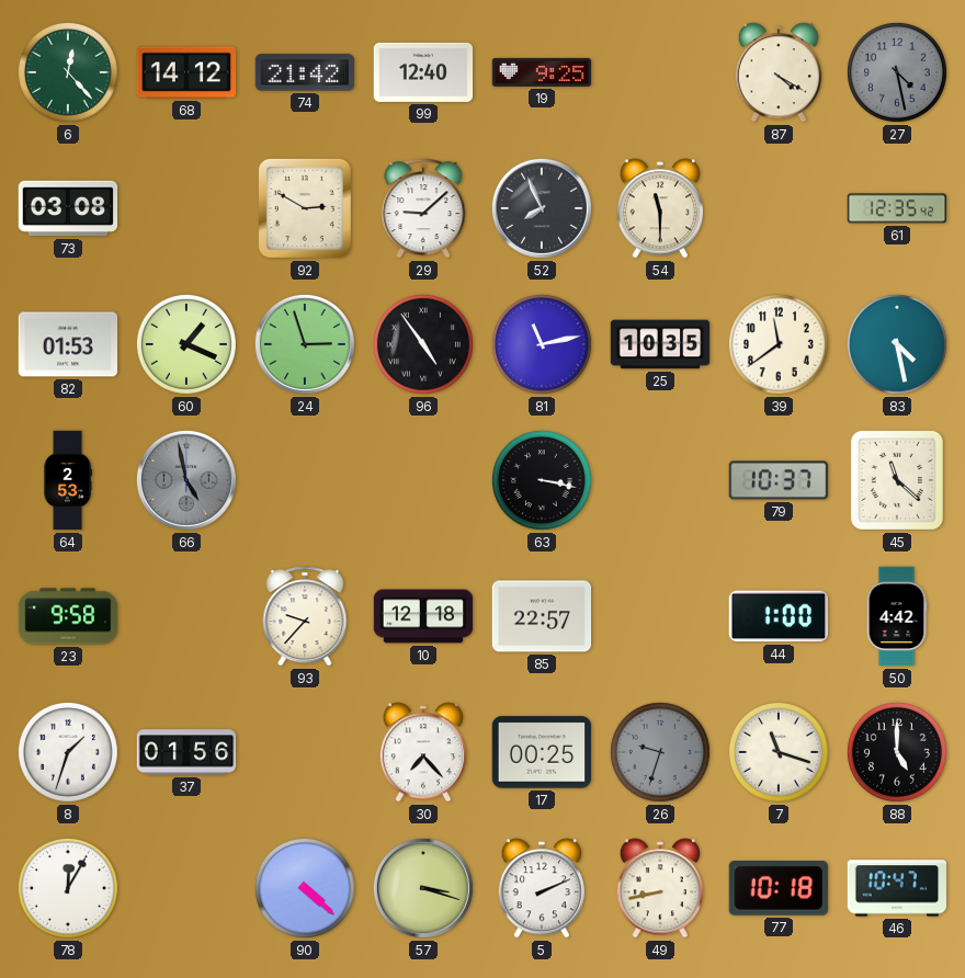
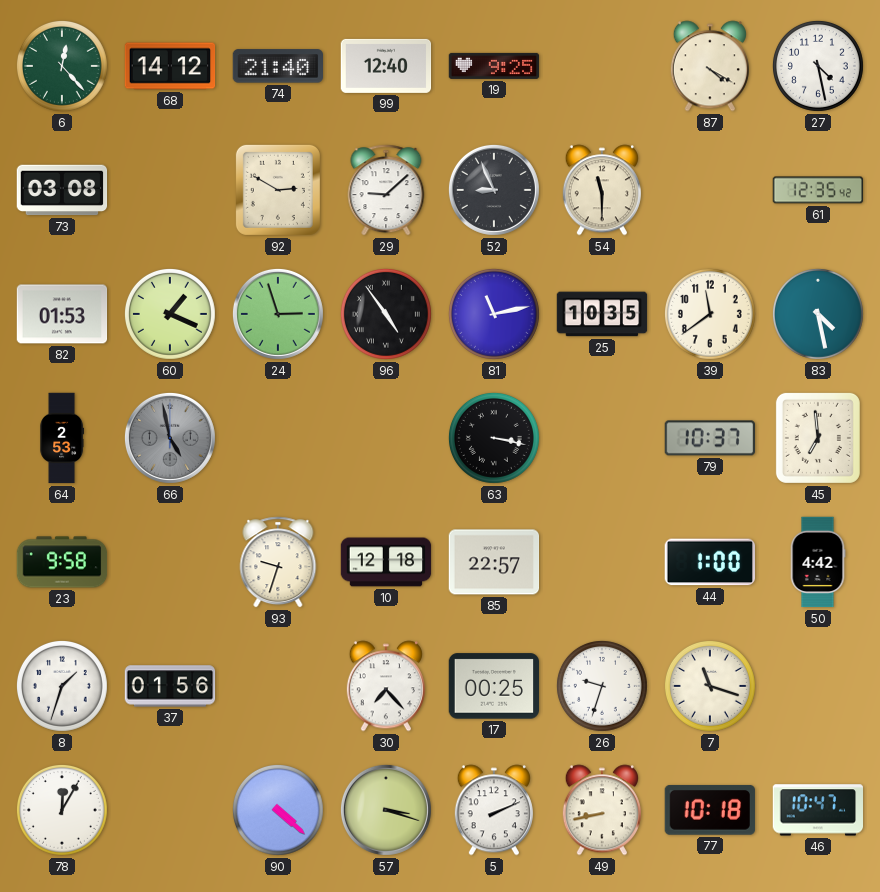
74: 21:42 -> 21:40
27 dial: grey -> white
52: 7:56 -> 8:56
45: 11:22 -> 6:59
93: 9:37 -> 9:33
26 dial: grey -> white
88: 5:00 -> none
